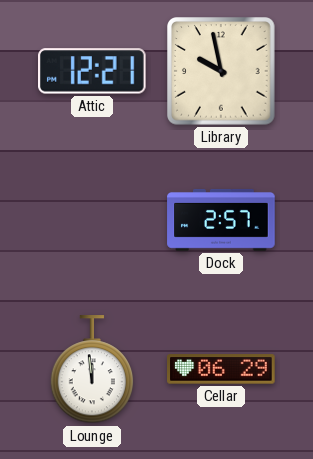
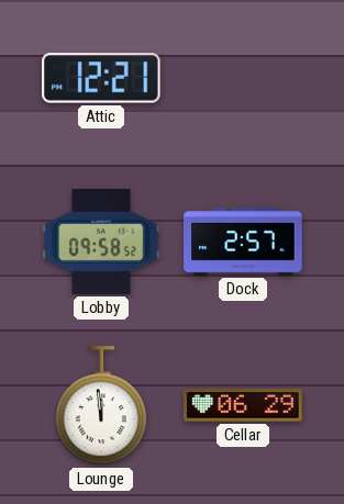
Library: 9:58 -> none
Lobby: none -> 09:58
